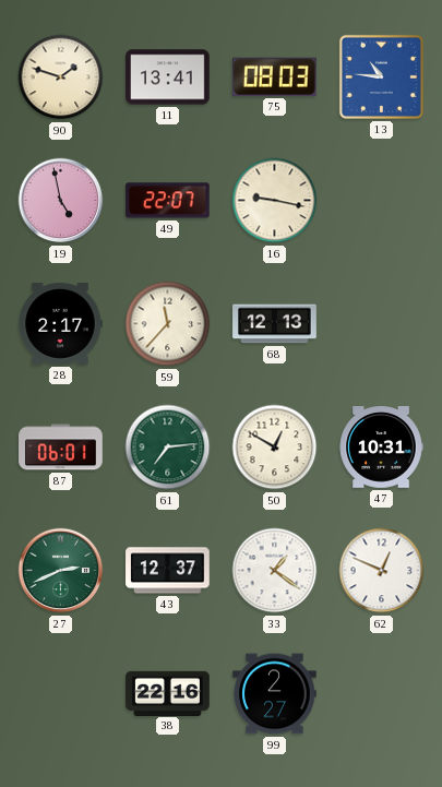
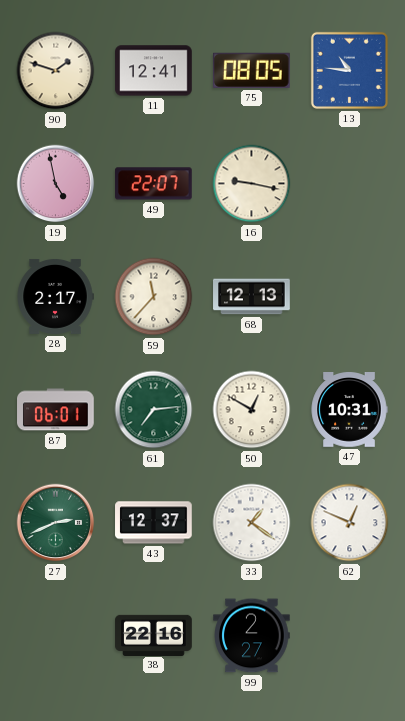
11: 13:41 -> 12:41
75: 08:03 -> 08:05
